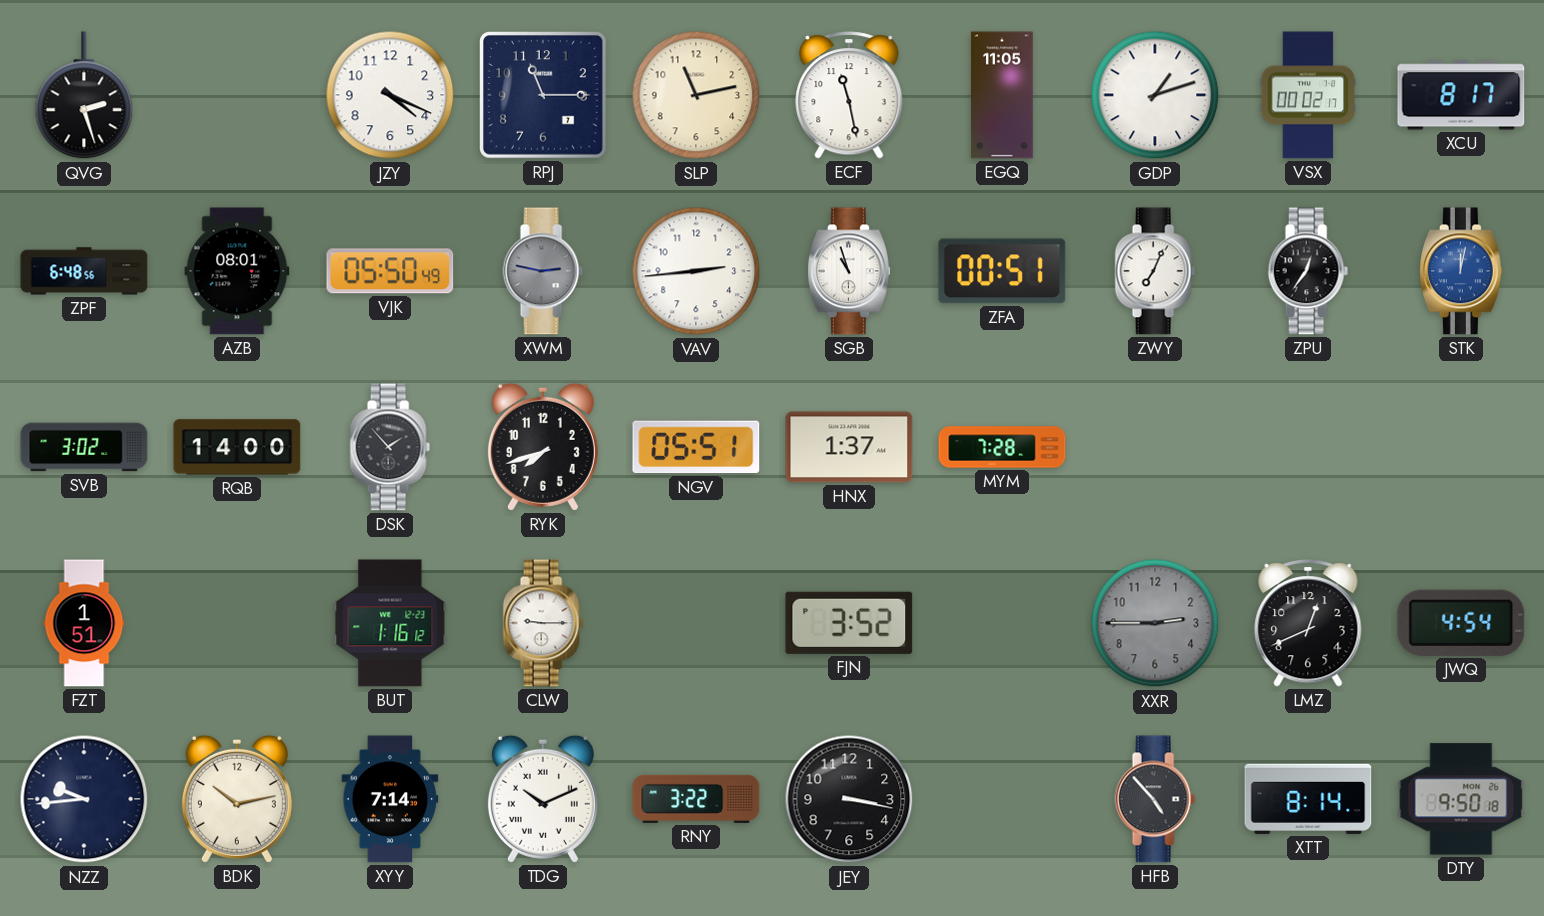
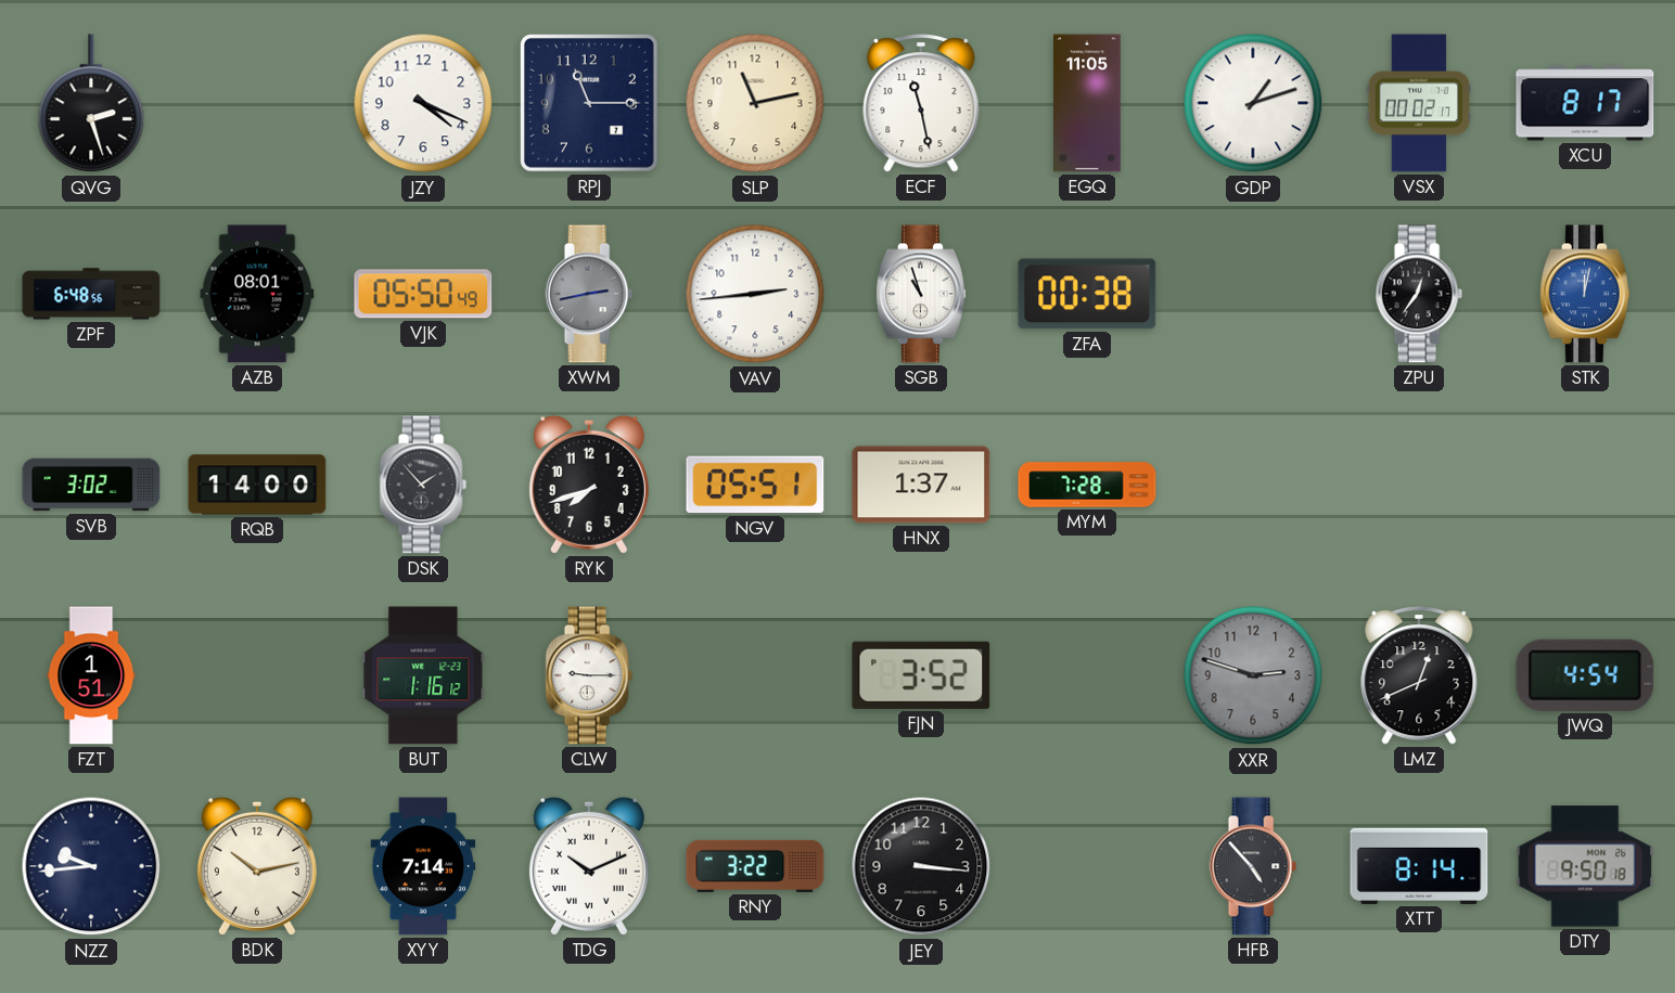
XWM: 2:47 -> 2:43
ZFA: 00:51 -> 00:38
ZWY: 7:04 -> none
XXR: 2:45 -> 2:48
JEY: 3:17 -> 3:16
